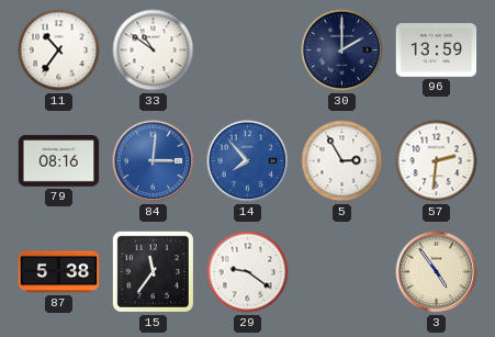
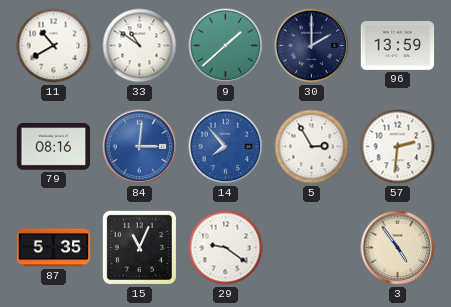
11: 10:36 -> 10:40
9: none -> 1:38
87: 5:38 -> 5:35
15: 11:36 -> 11:04
